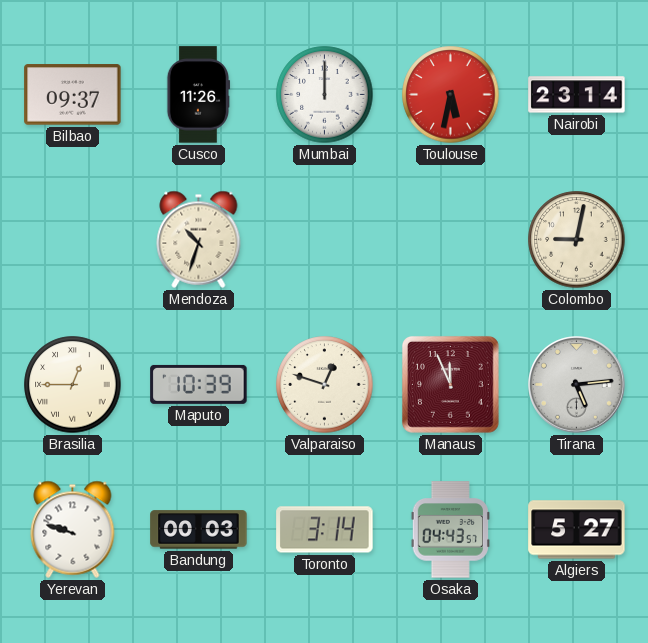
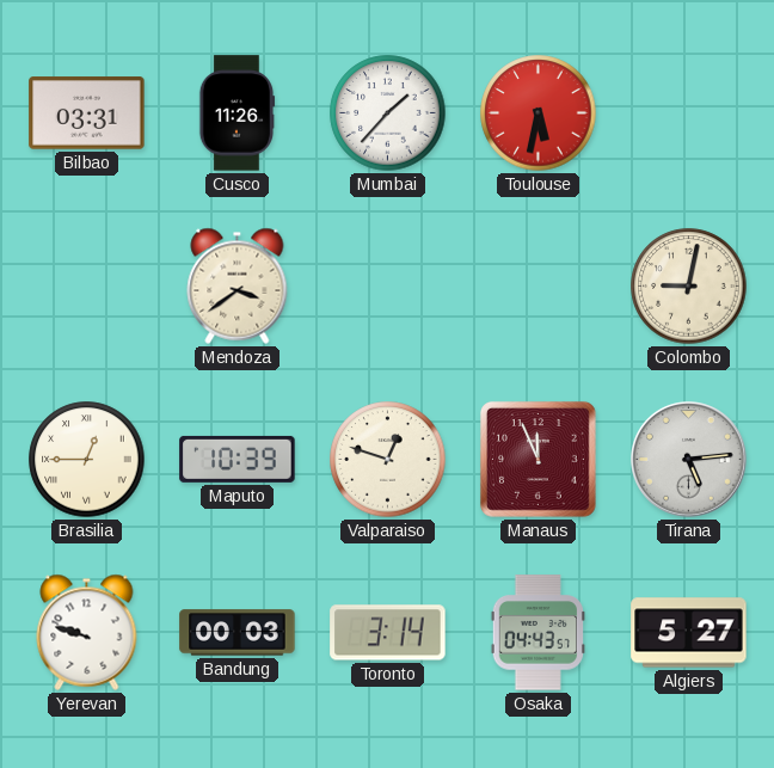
Bilbao: 09:37 -> 03:31
Mumbai: 12:00 -> 1:37
Nairobi: 23:14 -> none
Mendoza: 10:33 -> 3:39
